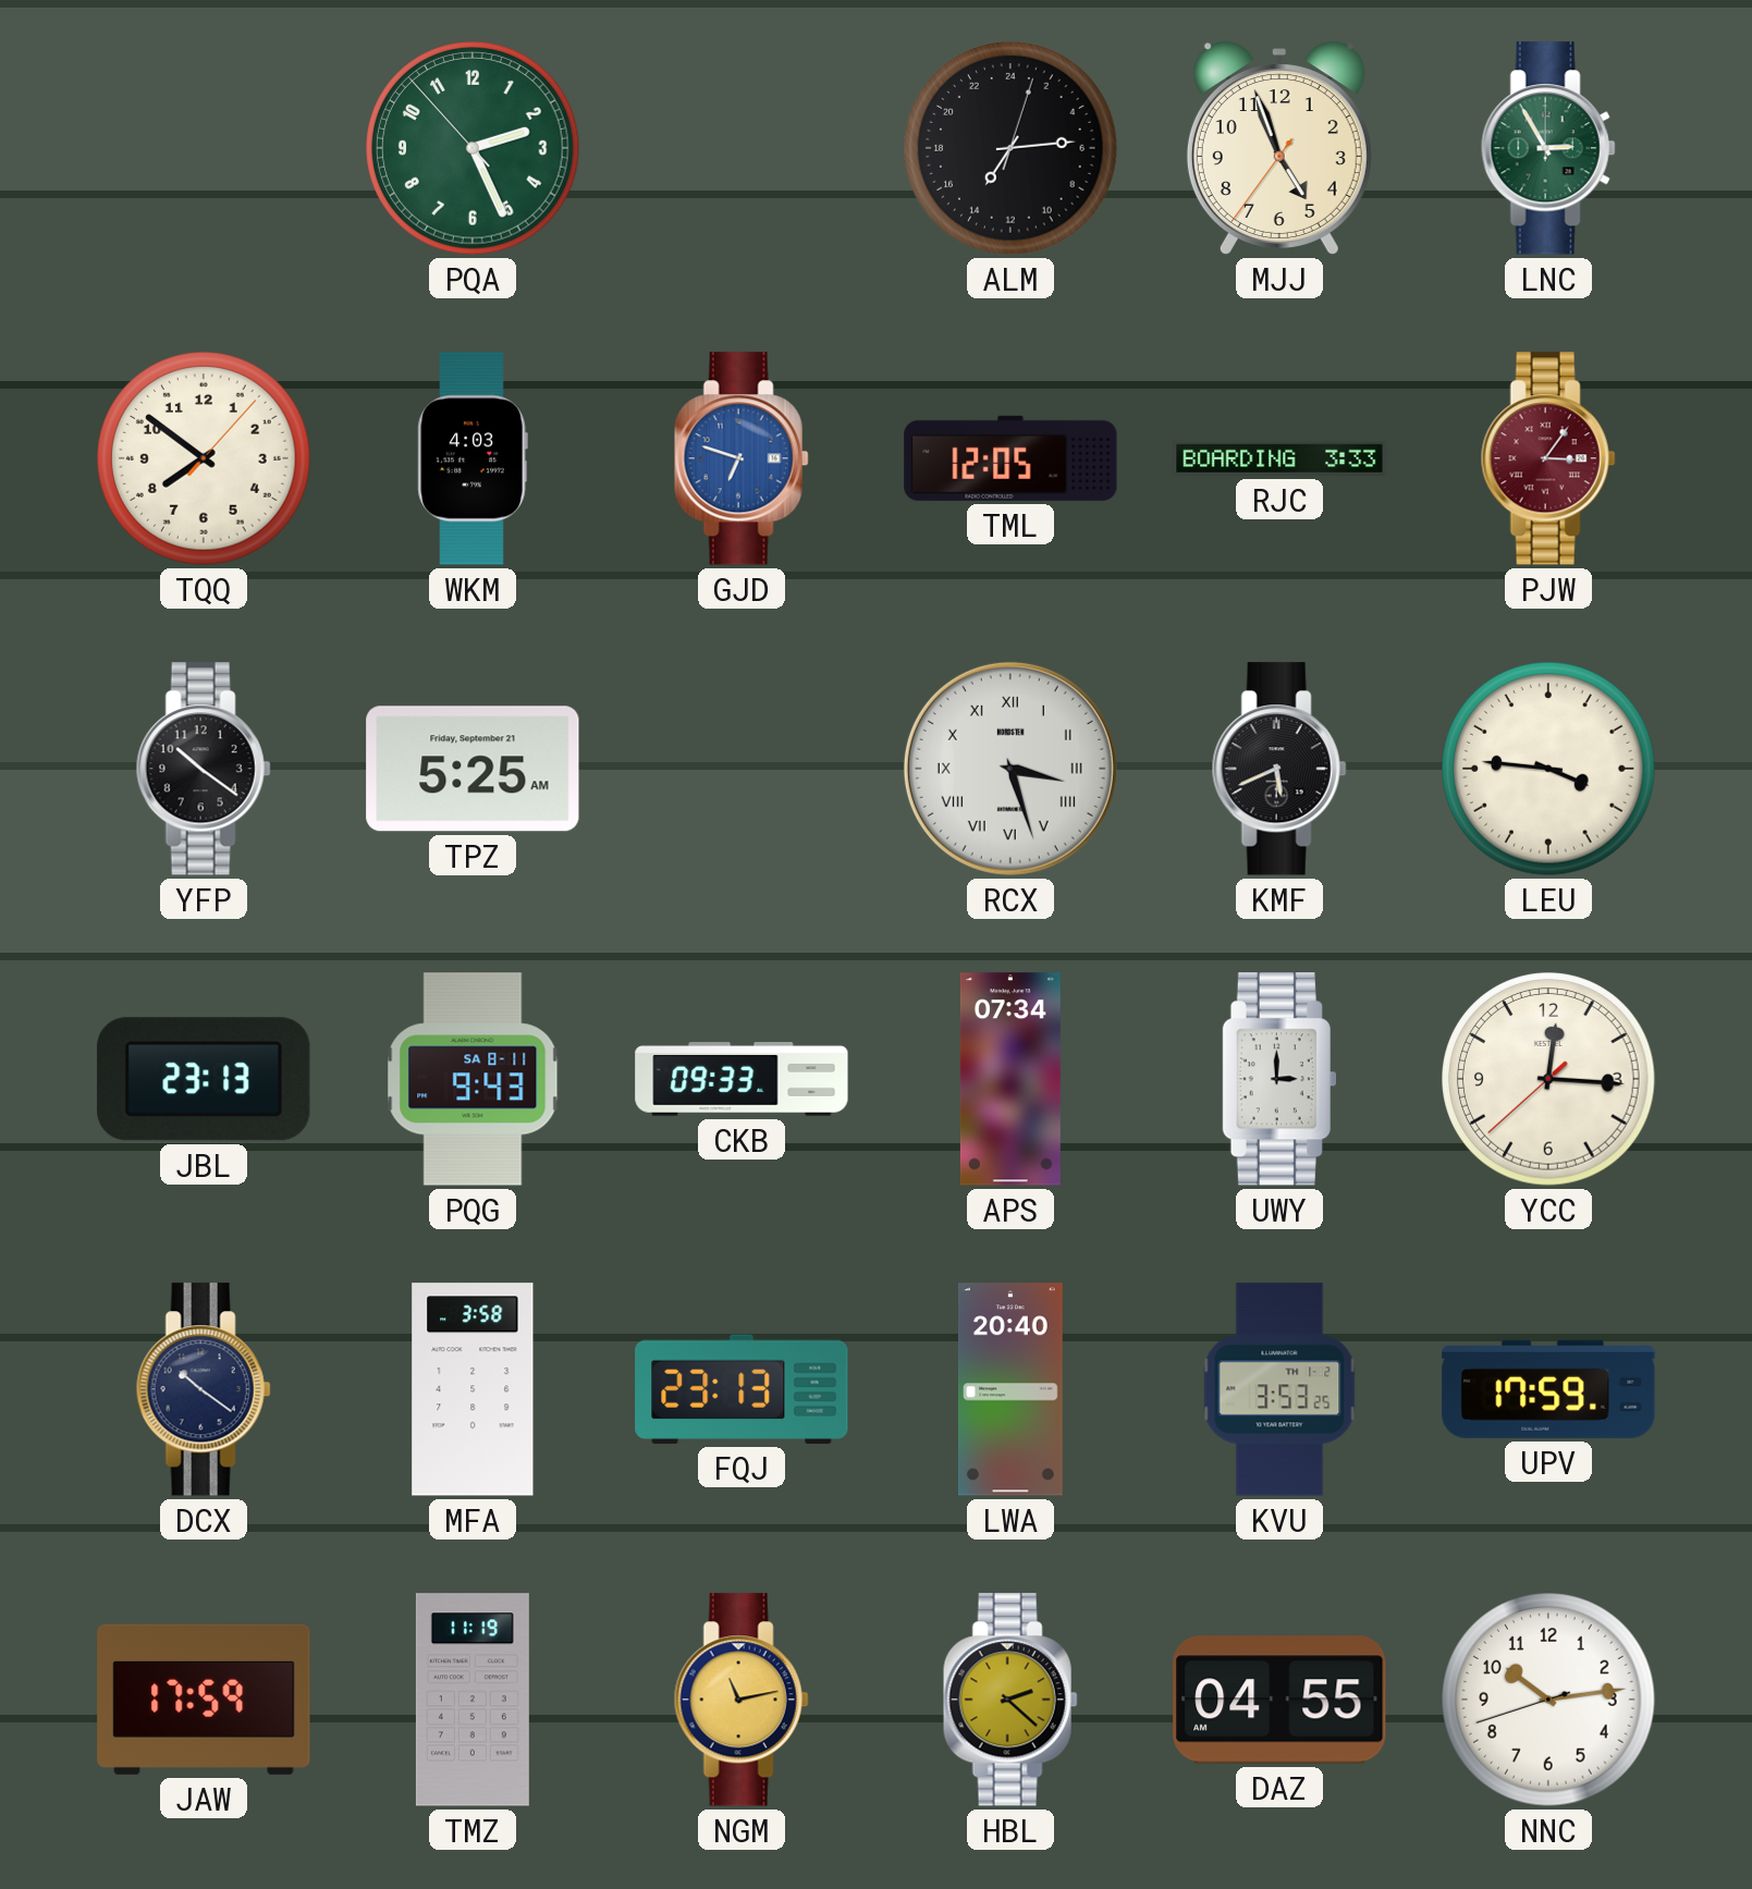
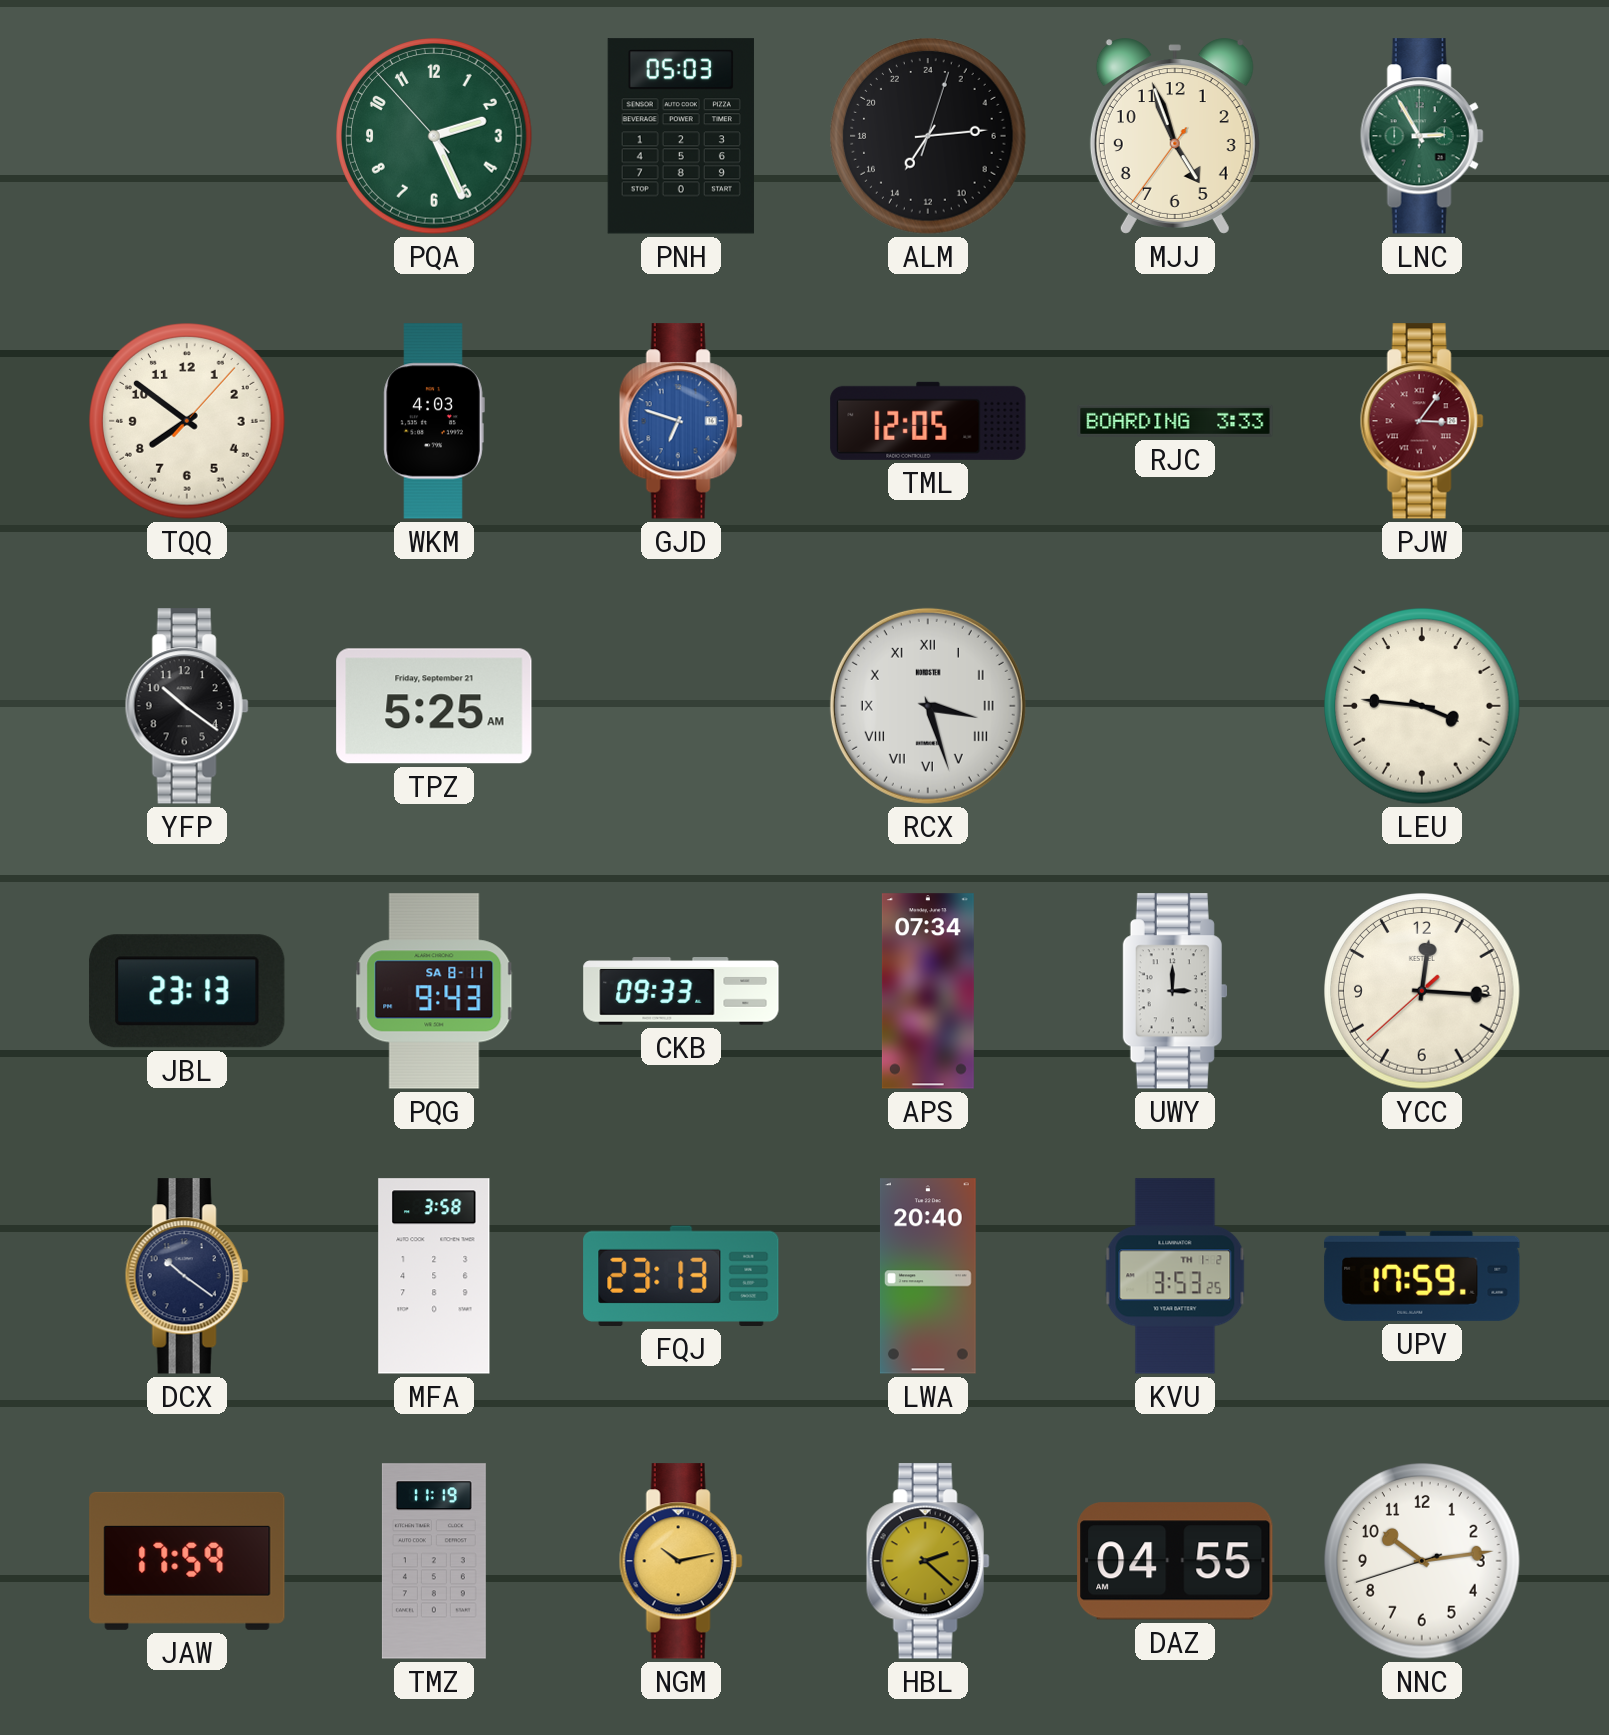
PNH: none -> 05:03
KMF: 5:41 -> none
NGM: 11:13 -> 10:13
